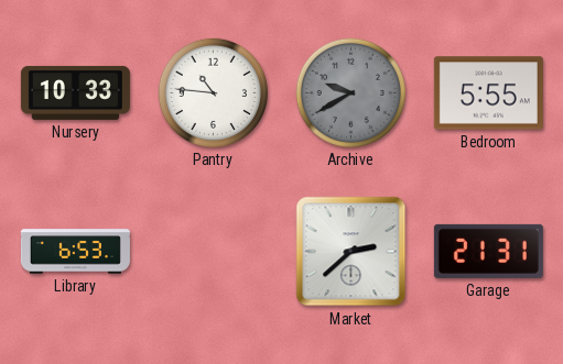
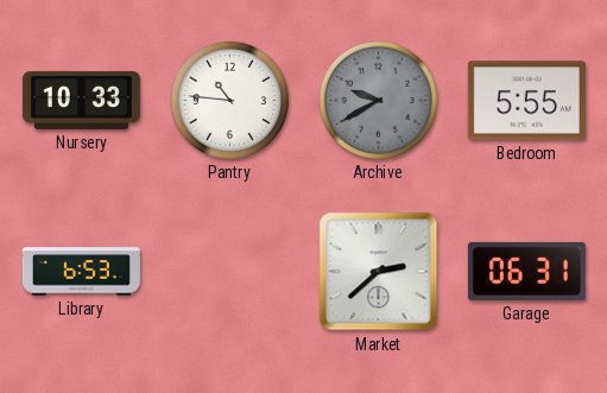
Garage: 21:31 -> 06:31
